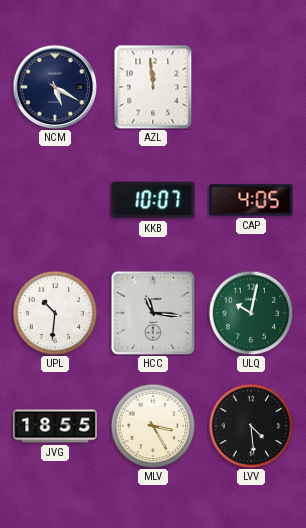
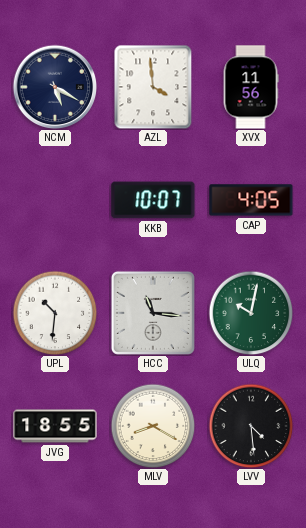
AZL: 11:59 -> 3:59
XVX: none -> 11:56
MLV: 3:25 -> 8:20
